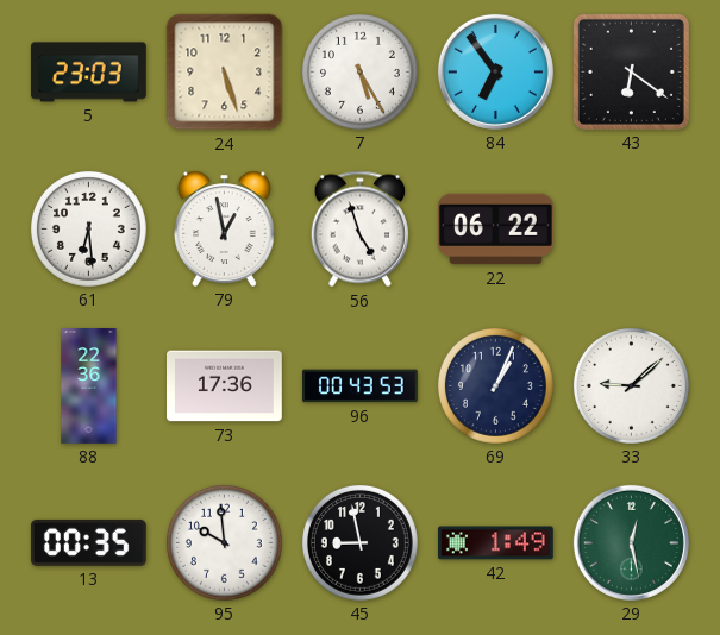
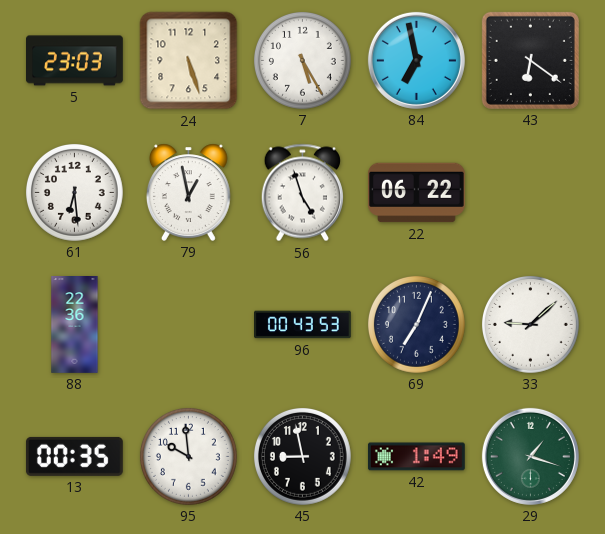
84: 6:54 -> 6:58
73: 17:36 -> none
69: 1:04 -> 7:04
29: 12:28 -> 1:18
